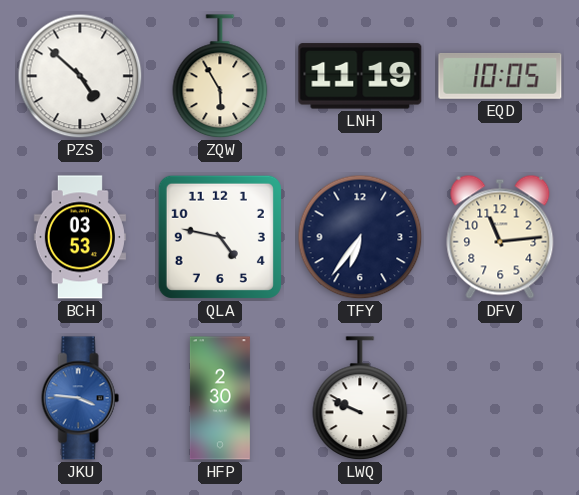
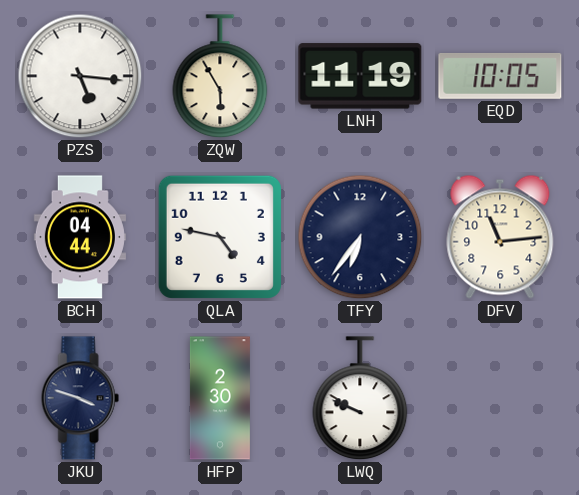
PZS: 4:52 -> 5:16
BCH: 03:53 -> 04:44
JKU: 3:46 -> 3:48
JKU dial: blue -> navy
